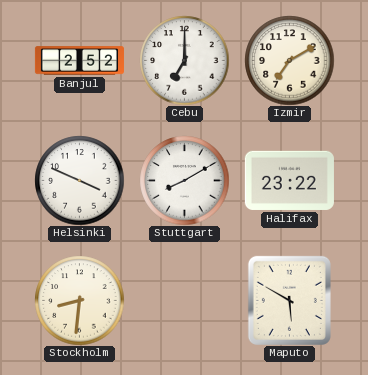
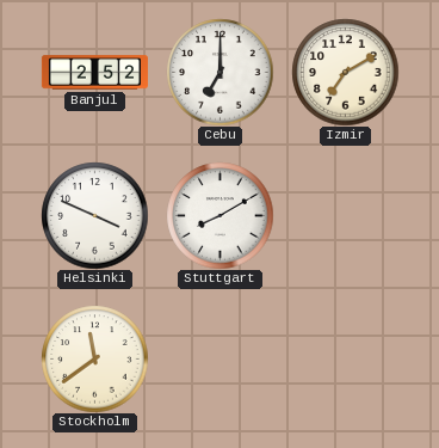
Halifax: 23:22 -> none
Stockholm: 8:31 -> 11:39
Maputo: 5:50 -> none
